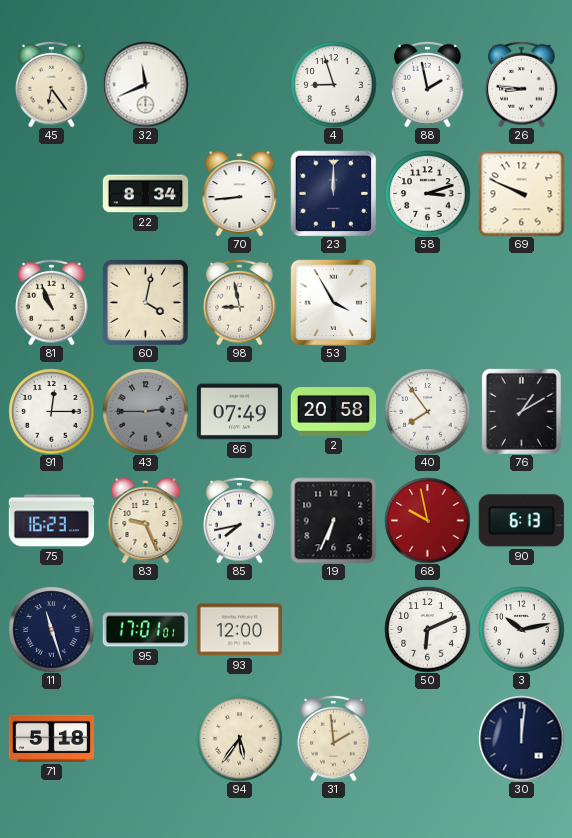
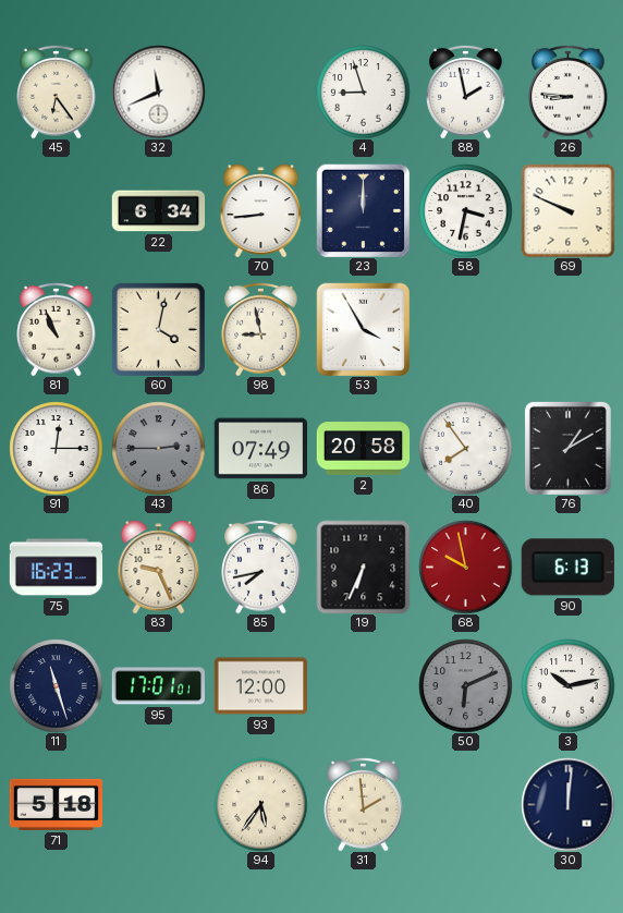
22: 8:34 -> 6:34
58: 3:12 -> 3:32
50 dial: white -> grey
